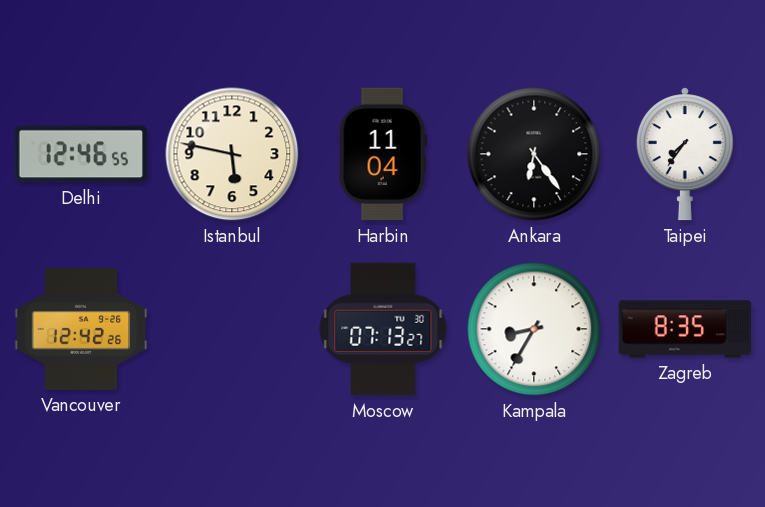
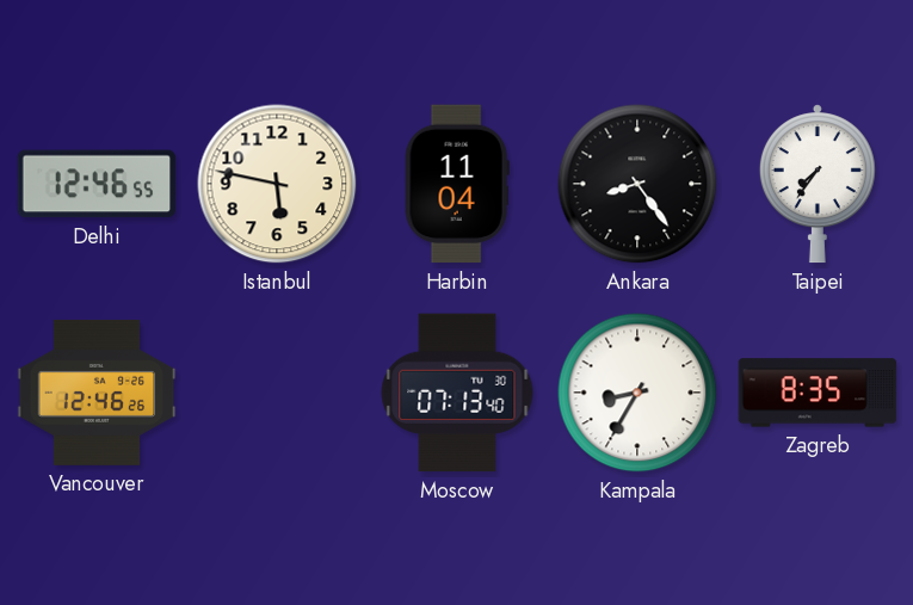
Ankara: 6:24 -> 8:24
Vancouver: 12:42 -> 12:46
Moscow: 07:13:27 -> 07:13:40
